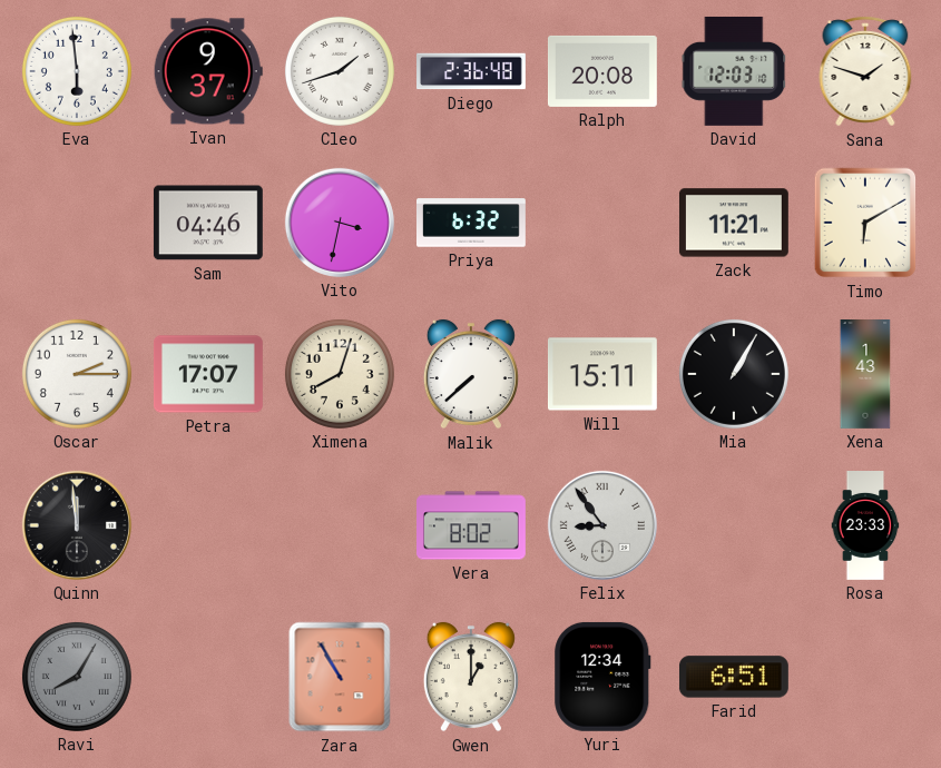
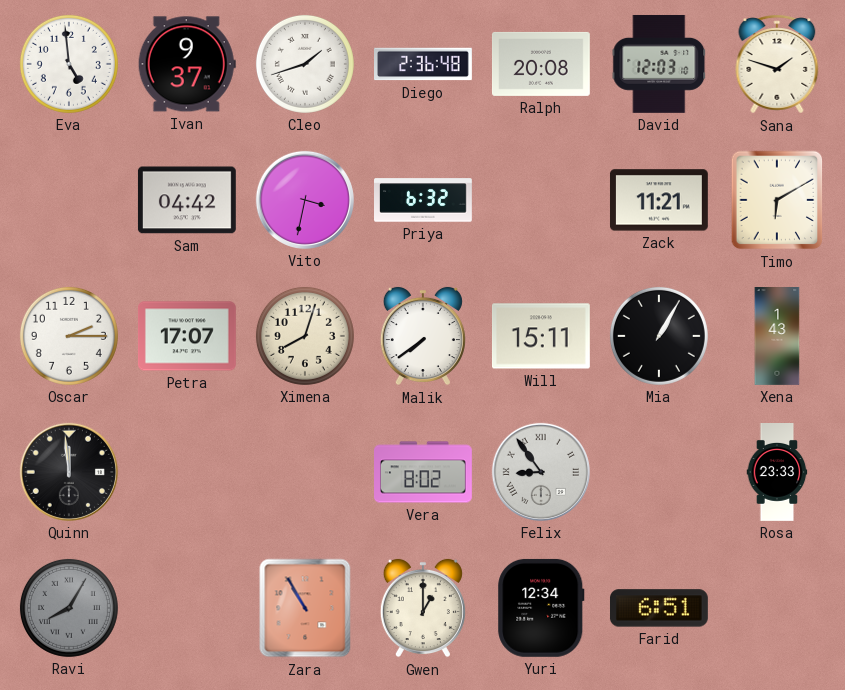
Eva: 5:59 -> 4:59
Sam: 04:46 -> 04:42
Malik: 7:38 -> 7:39
